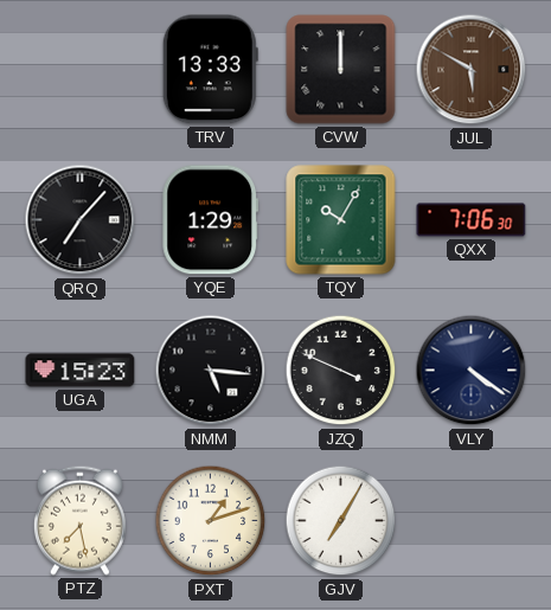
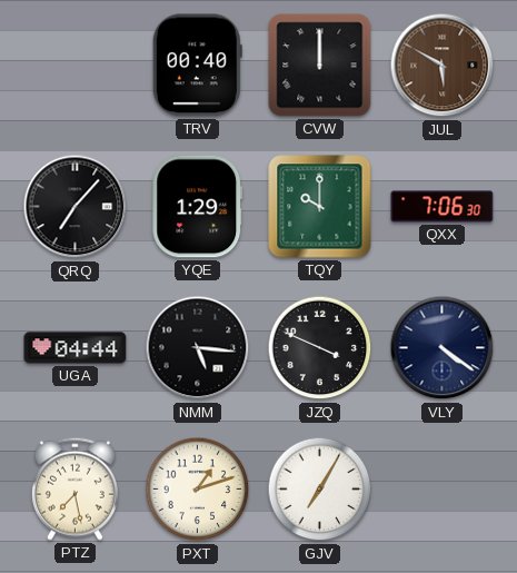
TRV: 13:33 -> 00:40
TQY: 10:05 -> 10:00
UGA: 15:23 -> 04:44
